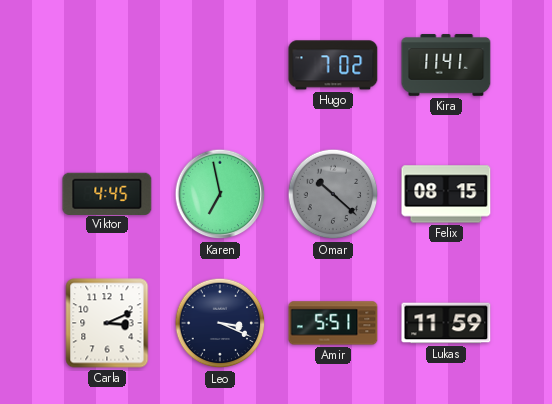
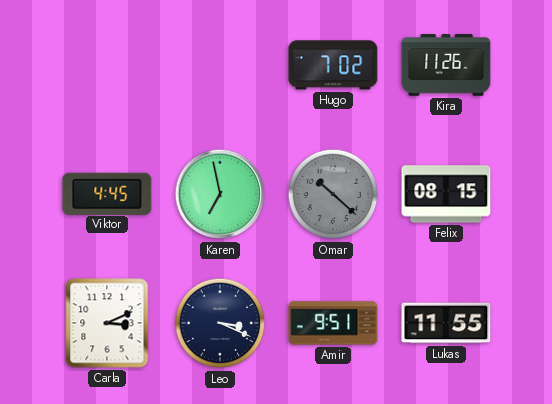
Kira: 11:41 -> 11:26
Amir: 5:51 -> 9:51
Lukas: 11:59 -> 11:55
